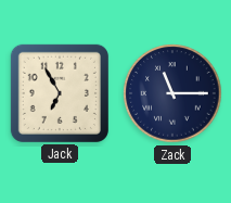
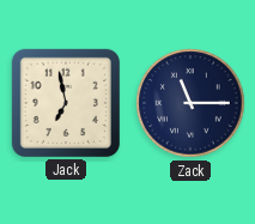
Jack: 6:55 -> 6:58
